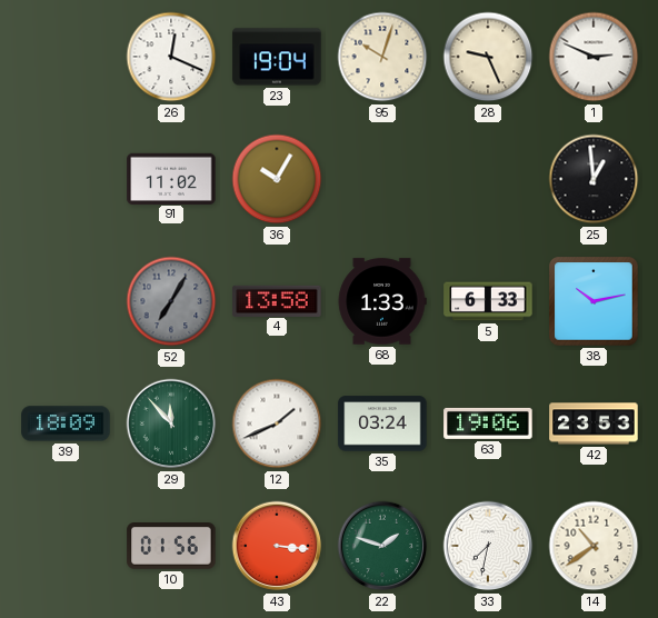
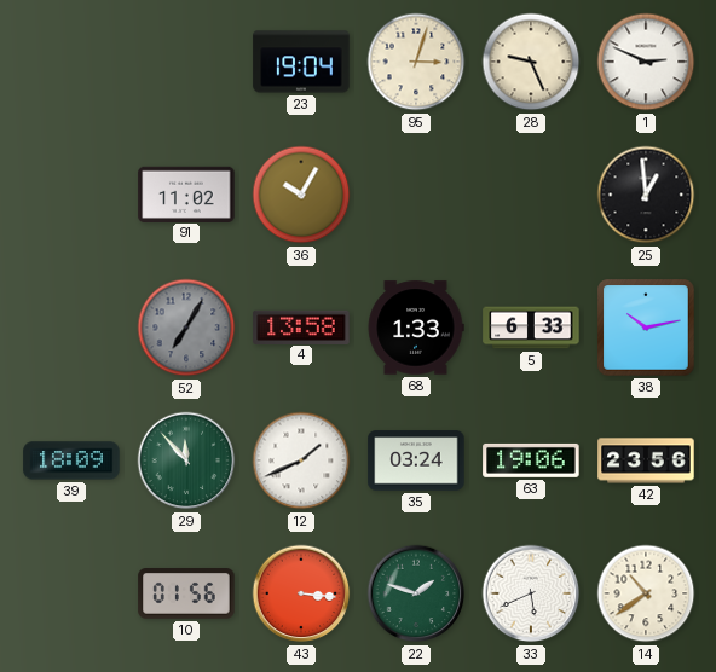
26: 12:19 -> none
95: 10:03 -> 3:03
42: 23:53 -> 23:56
33: 7:32 -> 5:41
